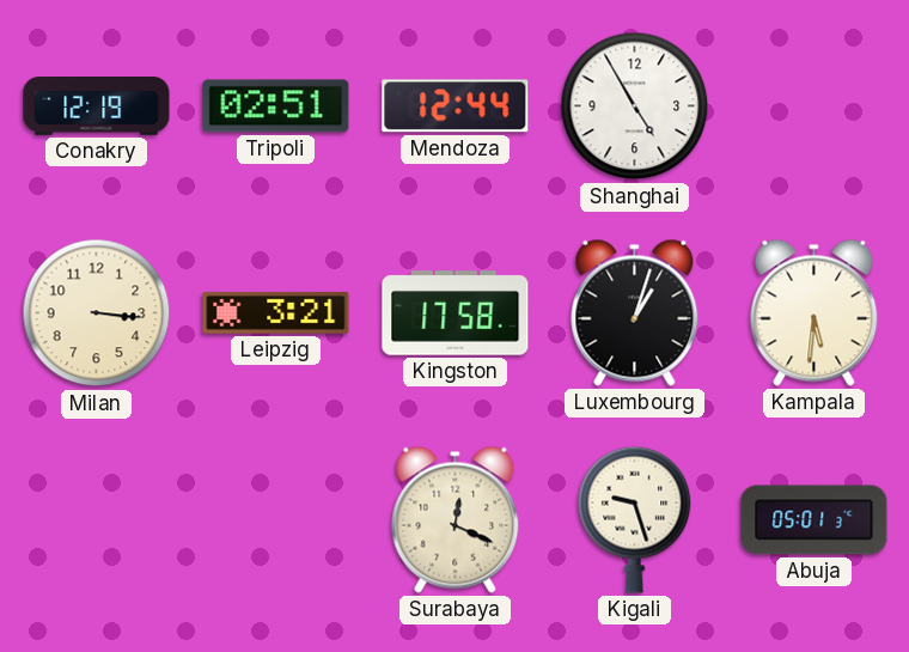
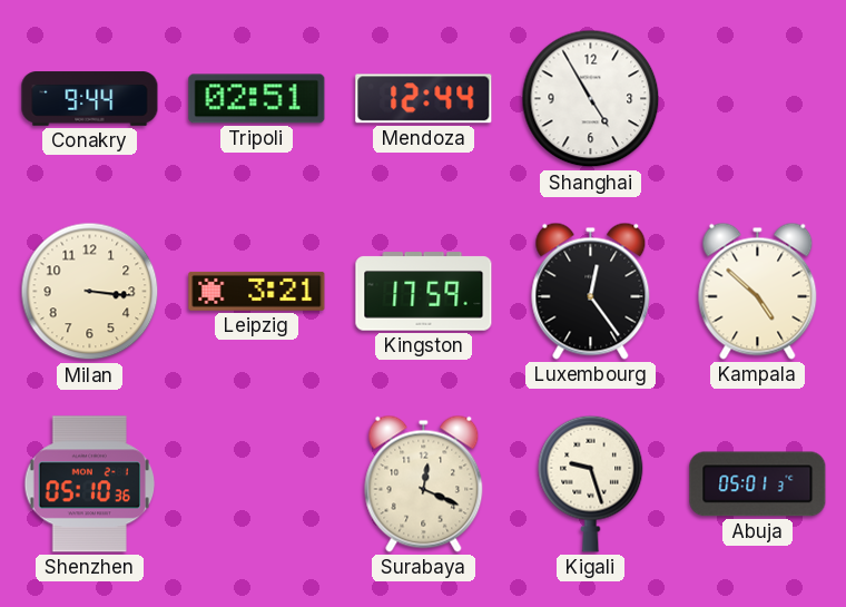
Conakry: 12:19 -> 9:44
Kingston: 17:58 -> 17:59
Luxembourg: 1:03 -> 12:24
Kampala: 5:31 -> 4:52
Shenzhen: none -> 05:10
